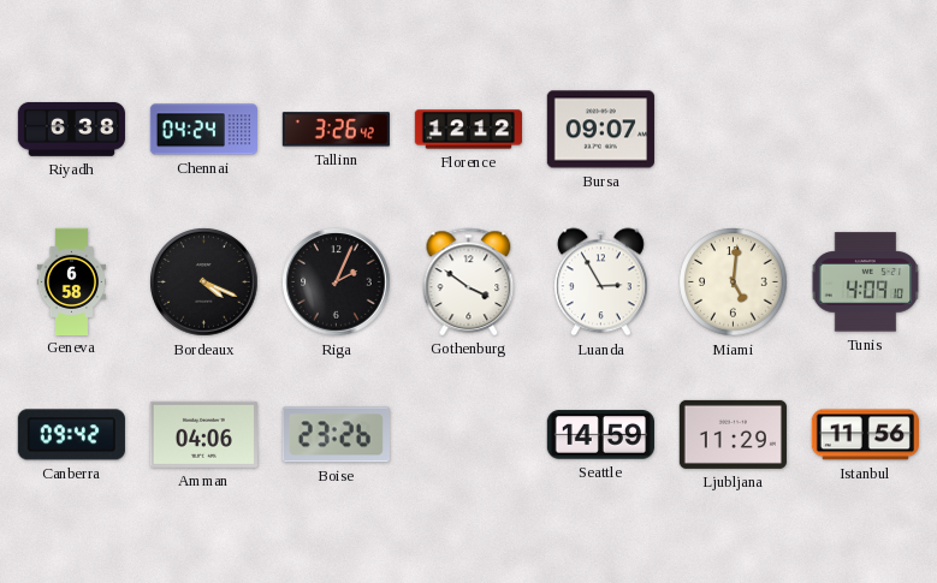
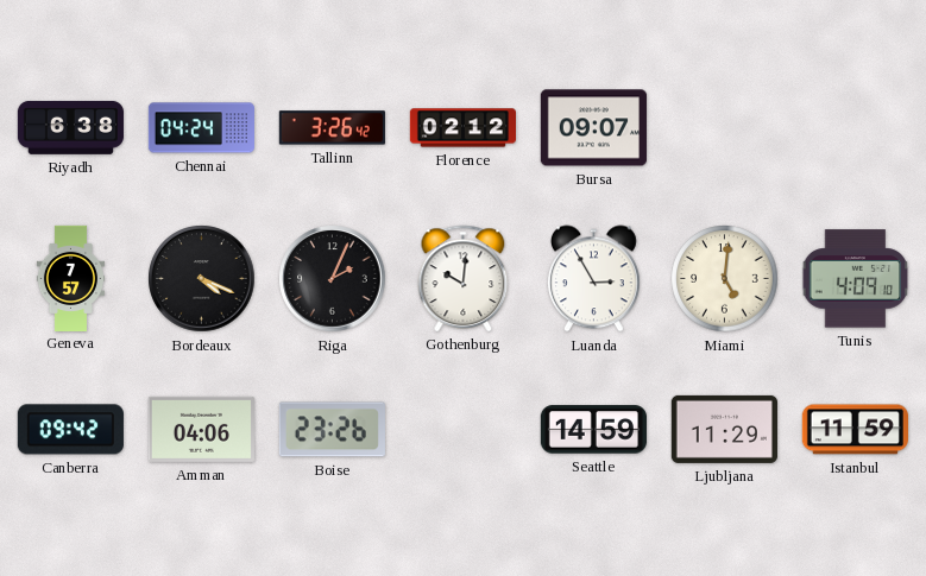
Florence: 12:12 -> 02:12
Geneva: 6:58 -> 7:57
Gothenburg: 3:51 -> 10:01
Istanbul: 11:56 -> 11:59
